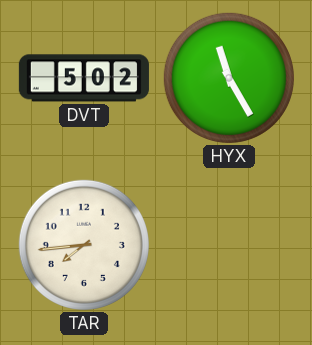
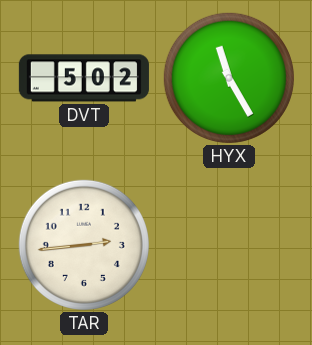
TAR: 7:44 -> 2:44
